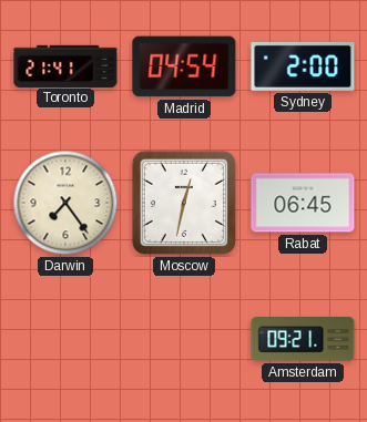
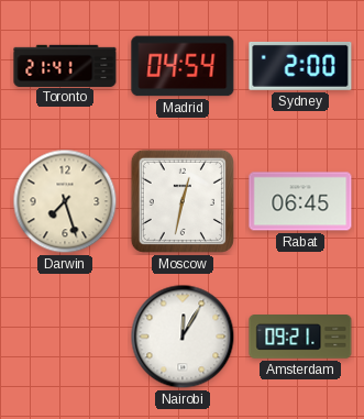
Darwin: 7:24 -> 7:27
Nairobi: none -> 12:05
